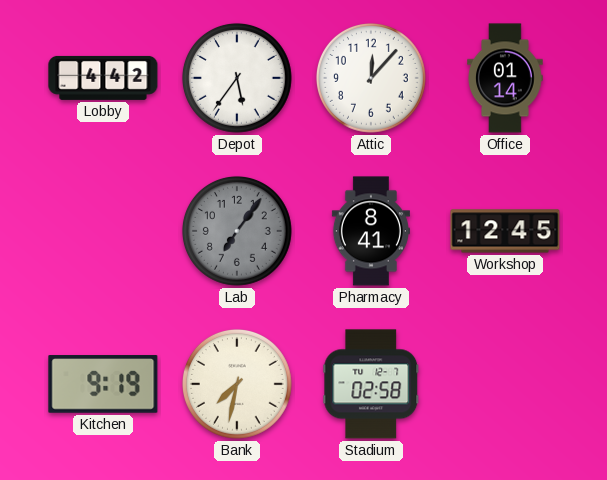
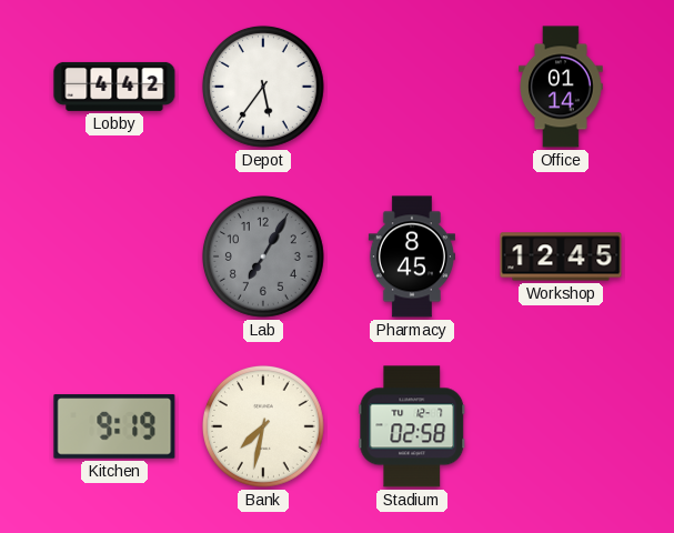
Attic: 12:07 -> none
Lab: 7:06 -> 7:05
Pharmacy: 8:41 -> 8:45
